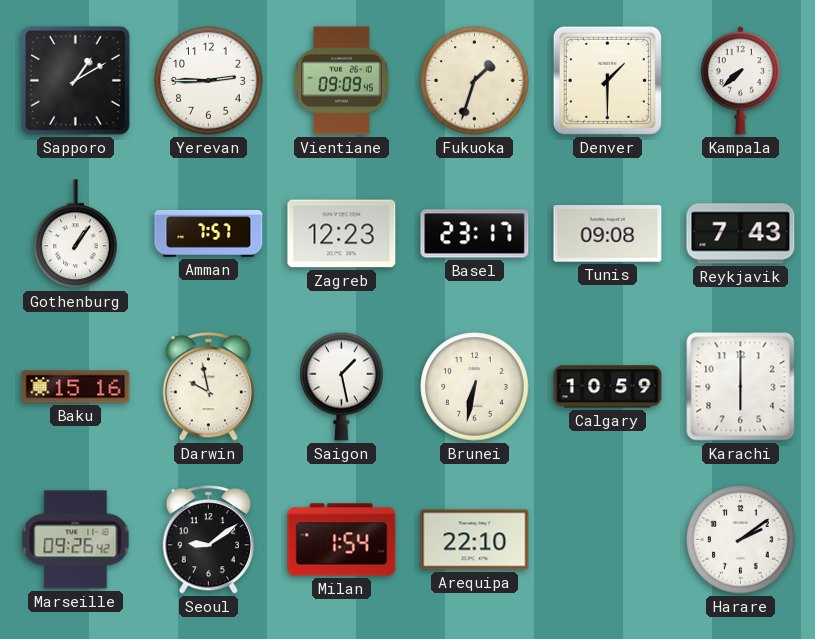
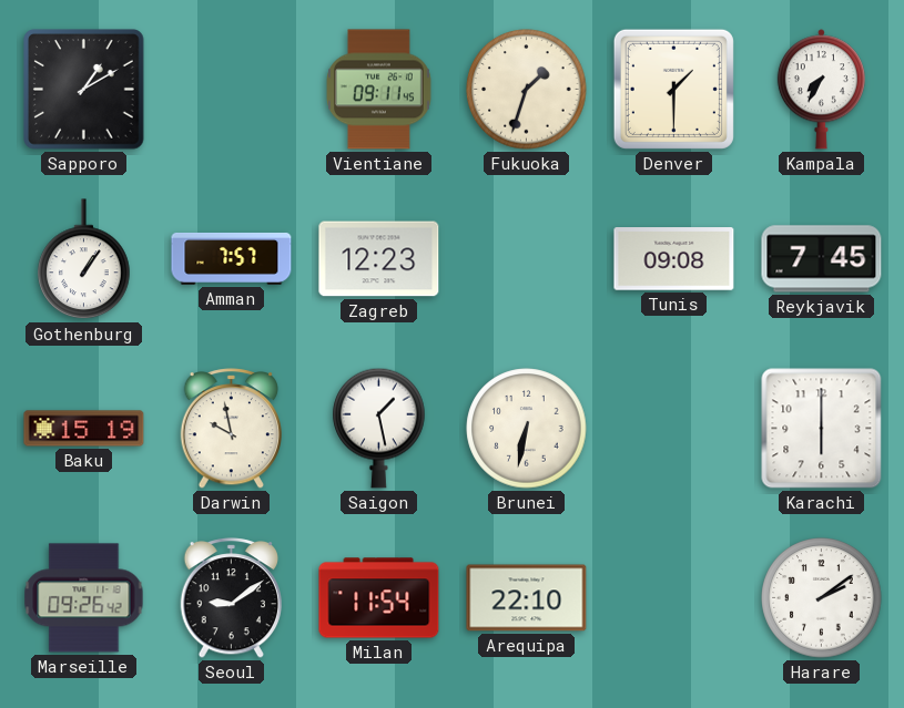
Yerevan: 2:45 -> none
Vientiane: 09:09 -> 09:11
Kampala: 7:38 -> 7:35
Basel: 23:17 -> none
Reykjavik: 7:43 -> 7:45
Baku: 15:16 -> 15:19
Calgary: 10:59 -> none
Milan: 1:54 -> 11:54
